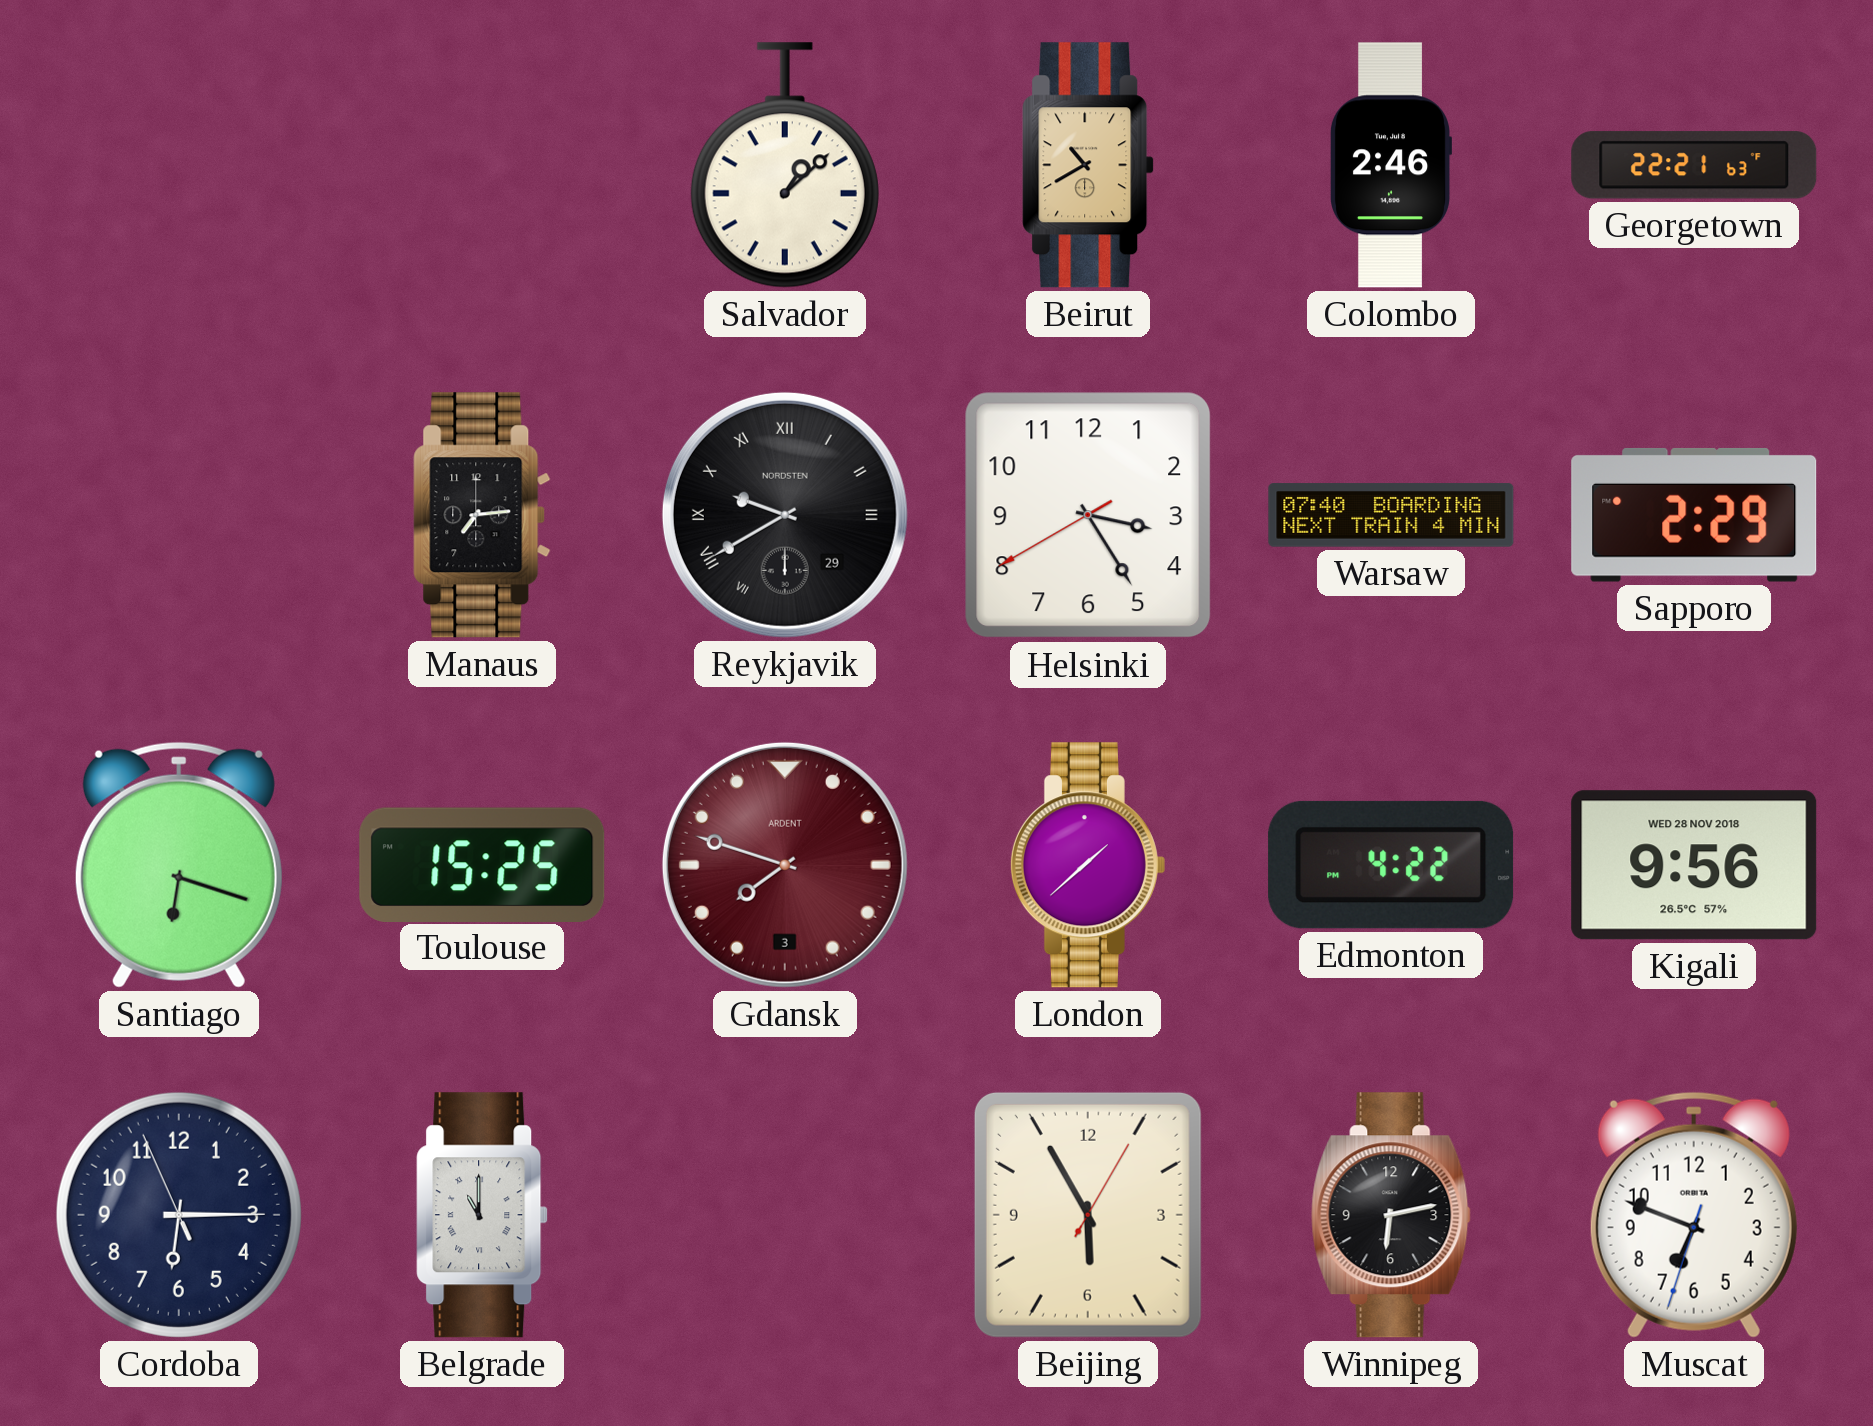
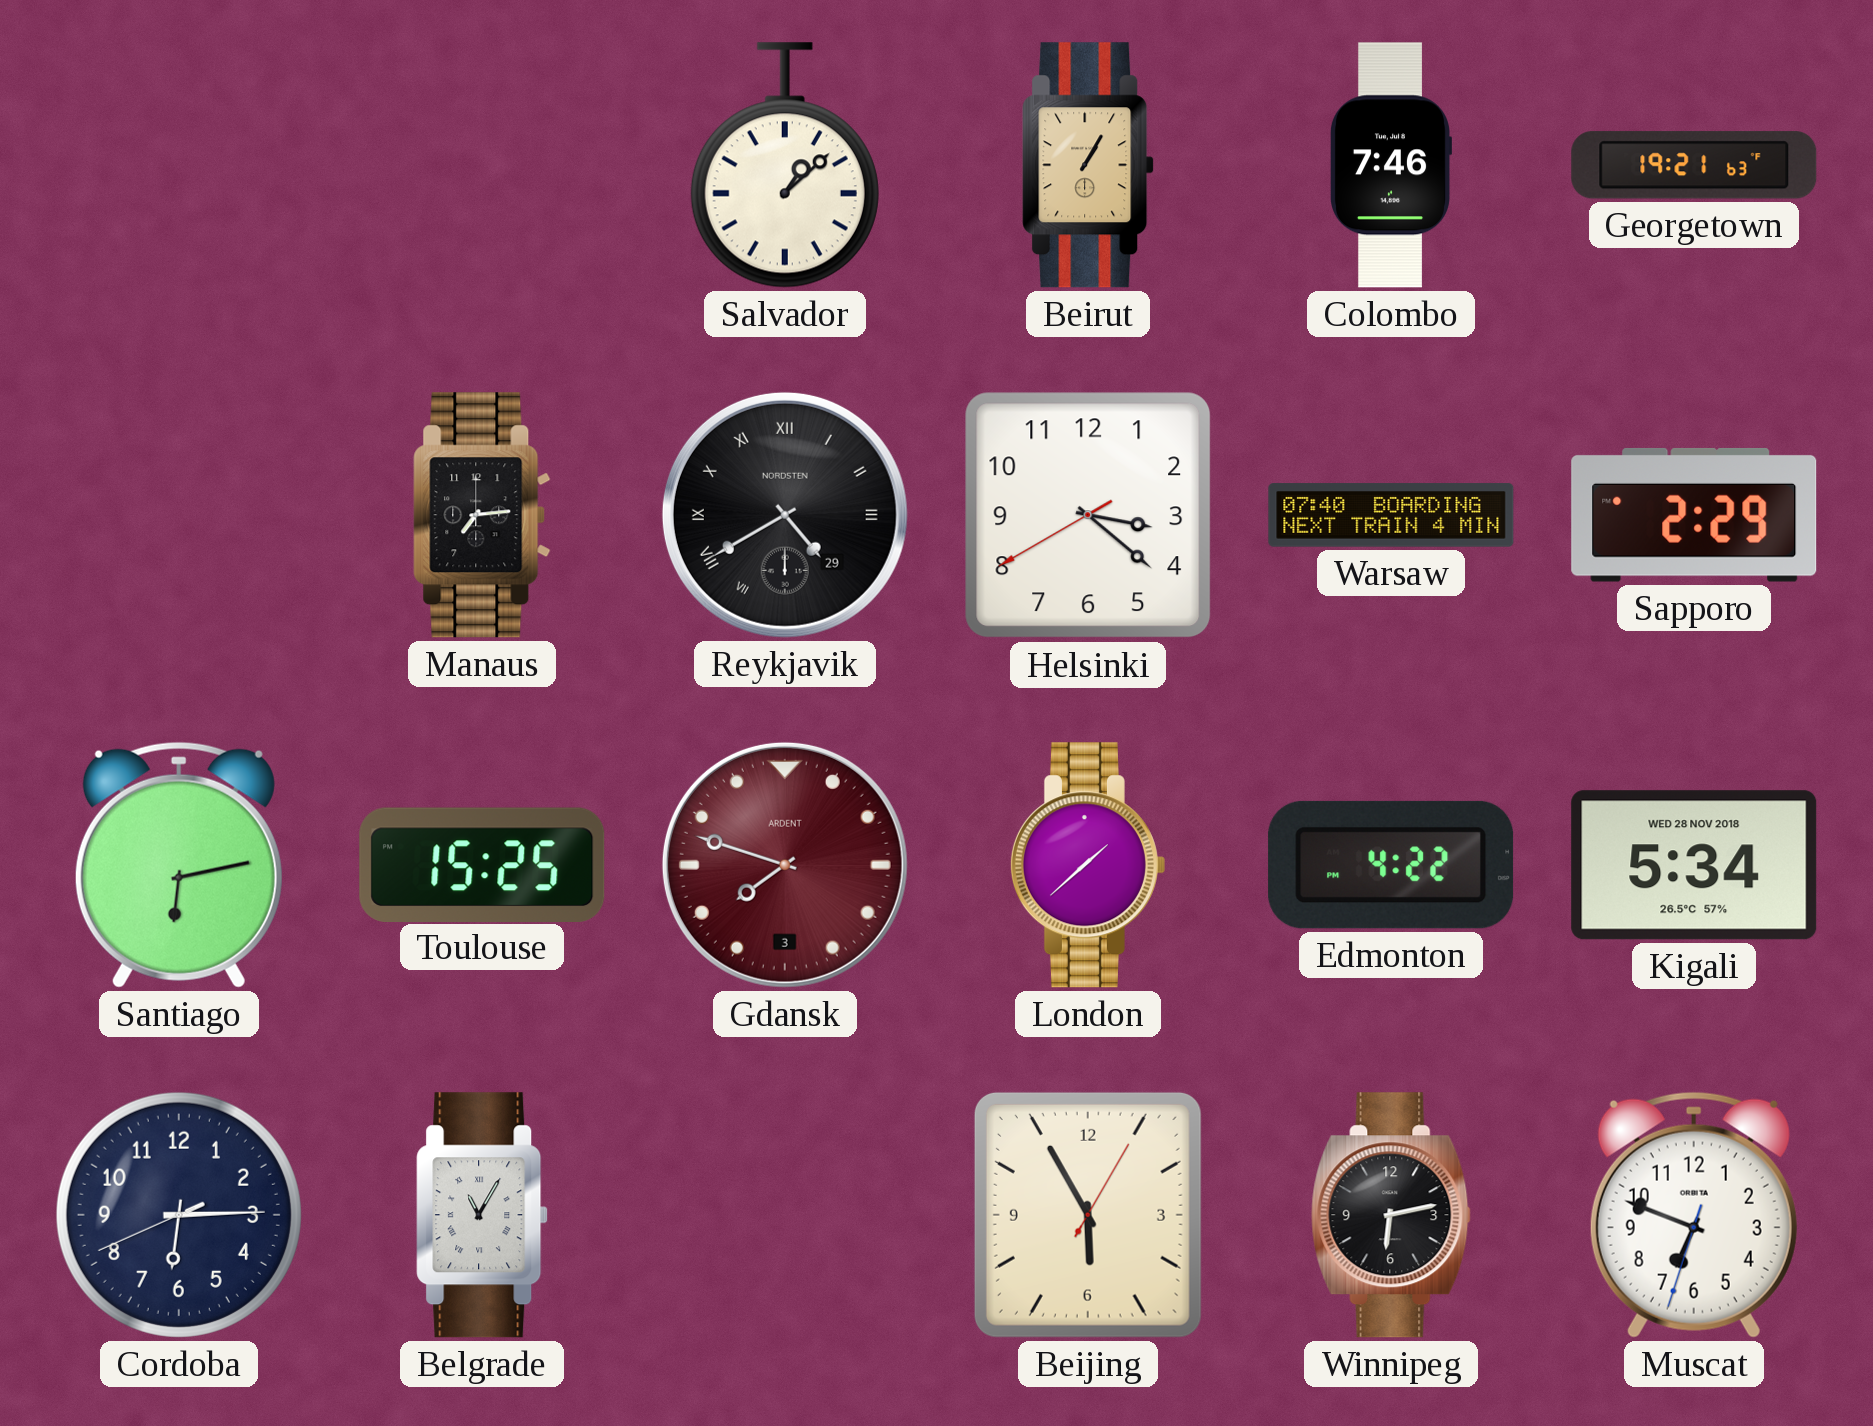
Beirut: 10:40 -> 1:05
Colombo: 2:46 -> 7:46
Georgetown: 22:21 -> 19:21
Reykjavik: 9:40 -> 4:40
Helsinki: 3:24 -> 3:21
Santiago: 6:18 -> 6:13
Kigali: 9:56 -> 5:34
Cordoba: 6:14:56 -> 6:14:41
Belgrade: 11:00 -> 11:05
